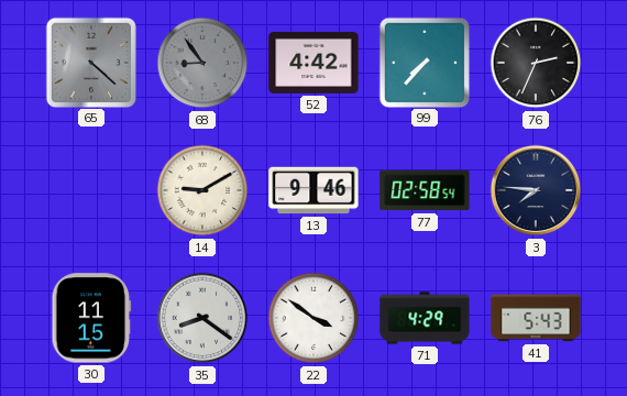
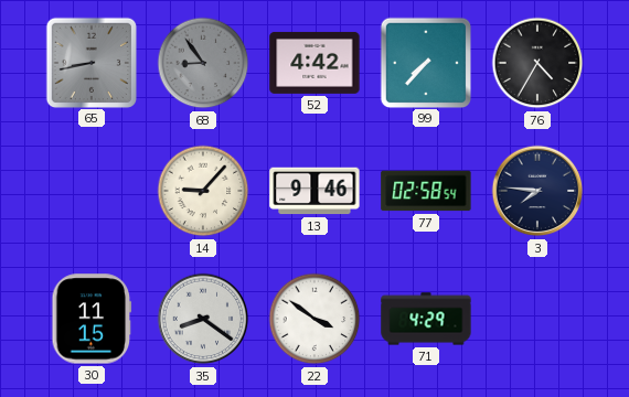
65: 4:22 -> 8:43
76: 2:34 -> 4:35
14: 9:10 -> 9:07
41: 5:43 -> none
